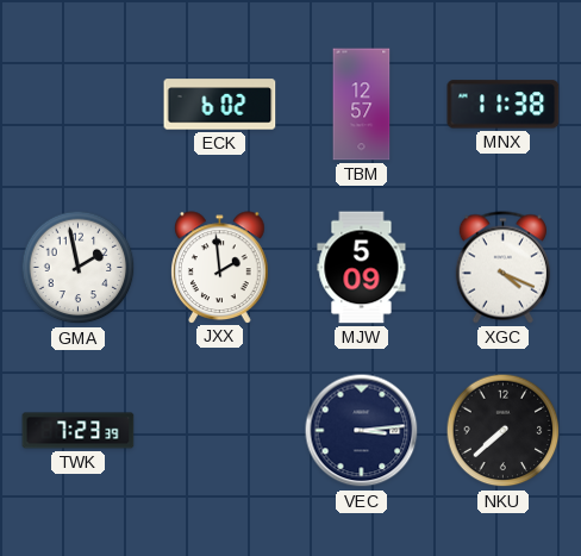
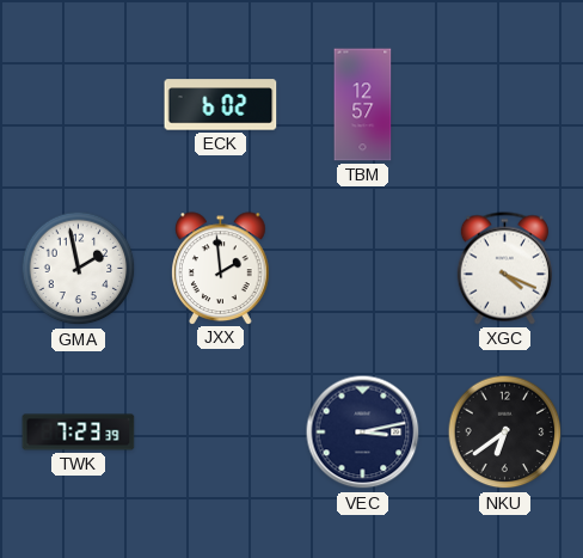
MNX: 11:38 -> none
MJW: 5:09 -> none
VEC: 3:14 -> 3:13
NKU: 7:38 -> 6:39
